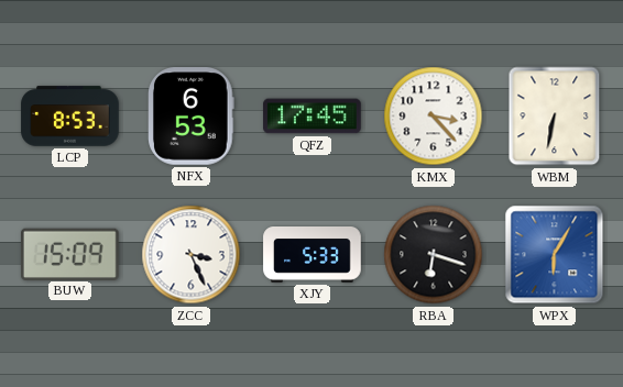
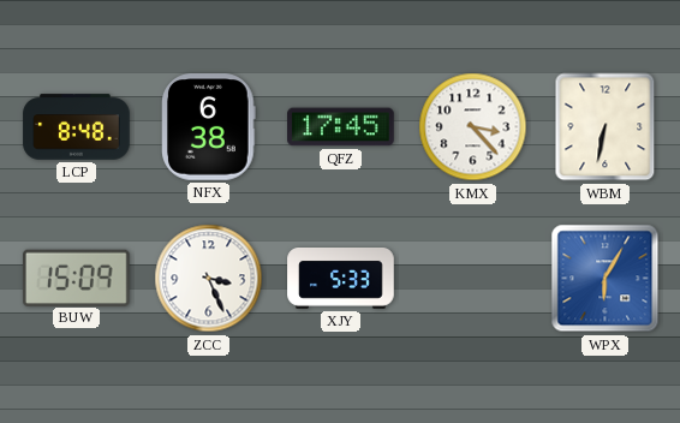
LCP: 8:53 -> 8:48
NFX: 6:53 -> 6:38
RBA: 6:18 -> none
